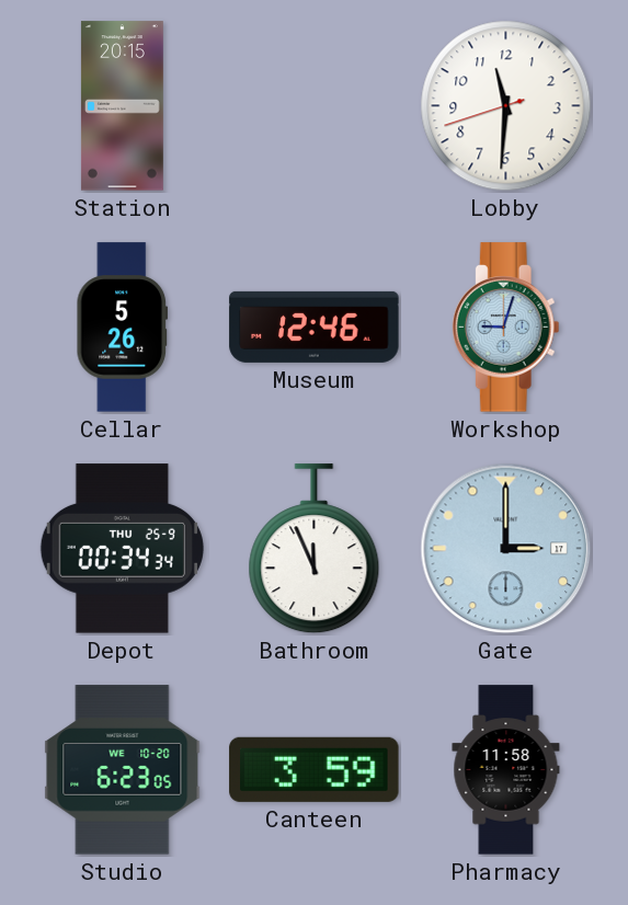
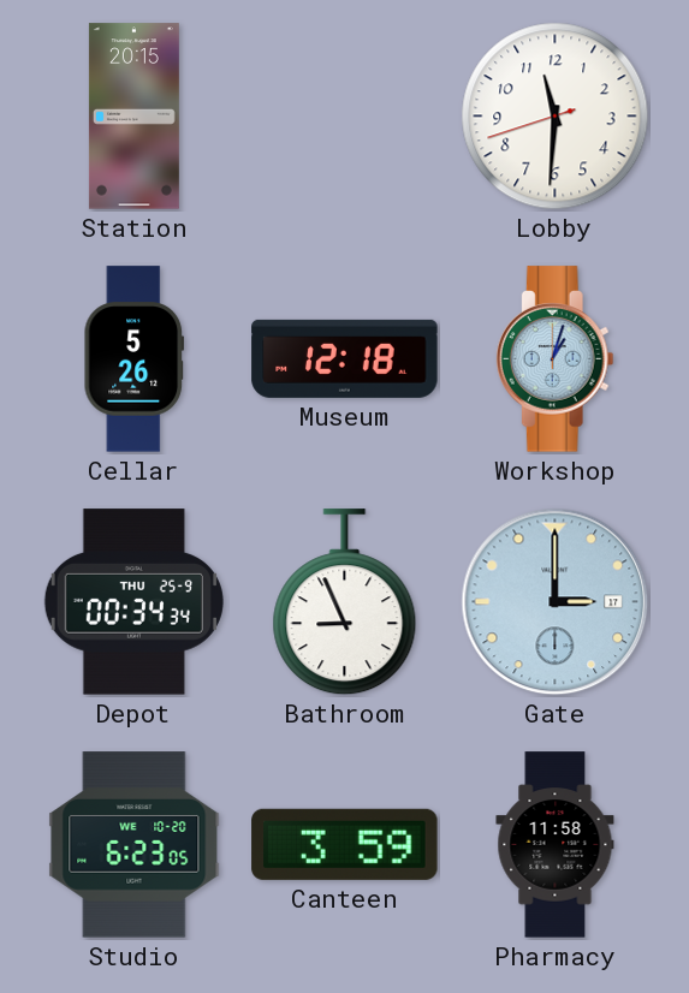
Museum: 12:46 -> 12:18
Workshop: 9:03 -> 1:03
Bathroom: 11:56 -> 8:56
